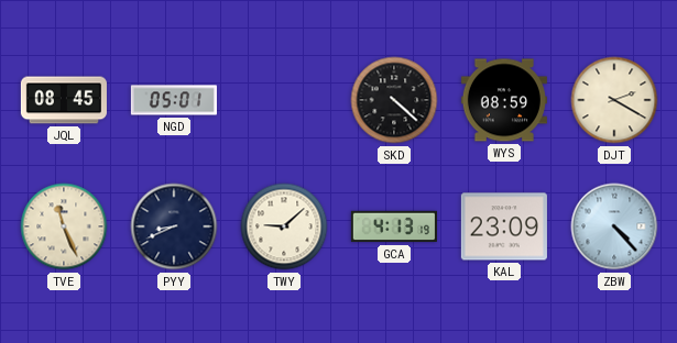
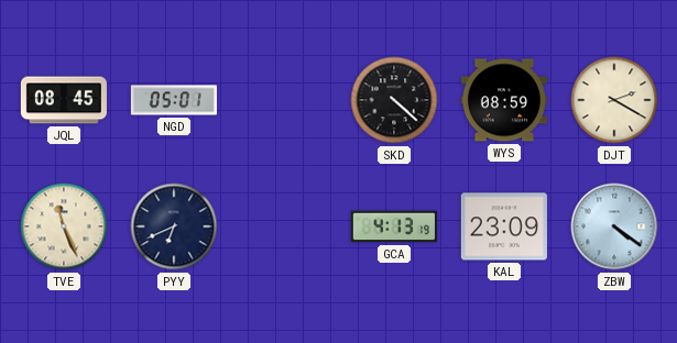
PYY: 8:41 -> 6:41
TWY: 9:08 -> none
ZBW: 4:23 -> 4:21
